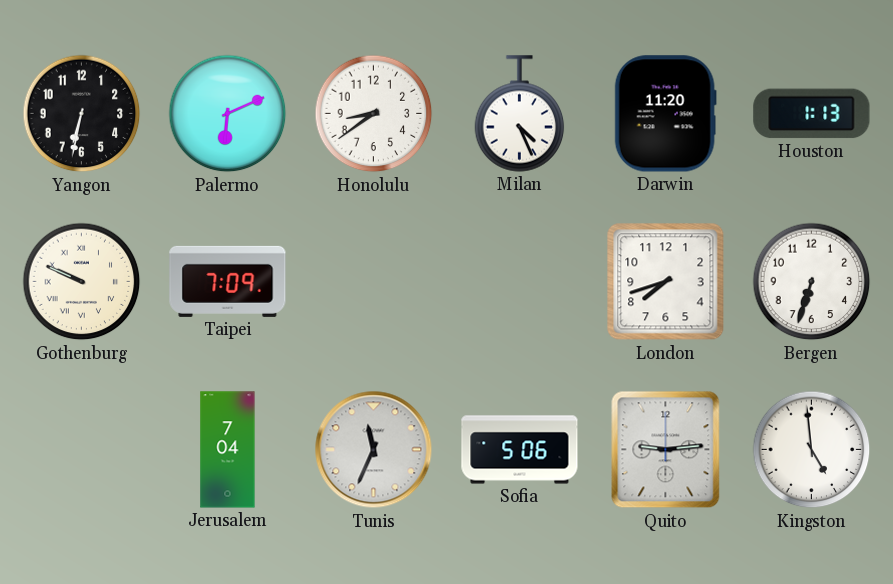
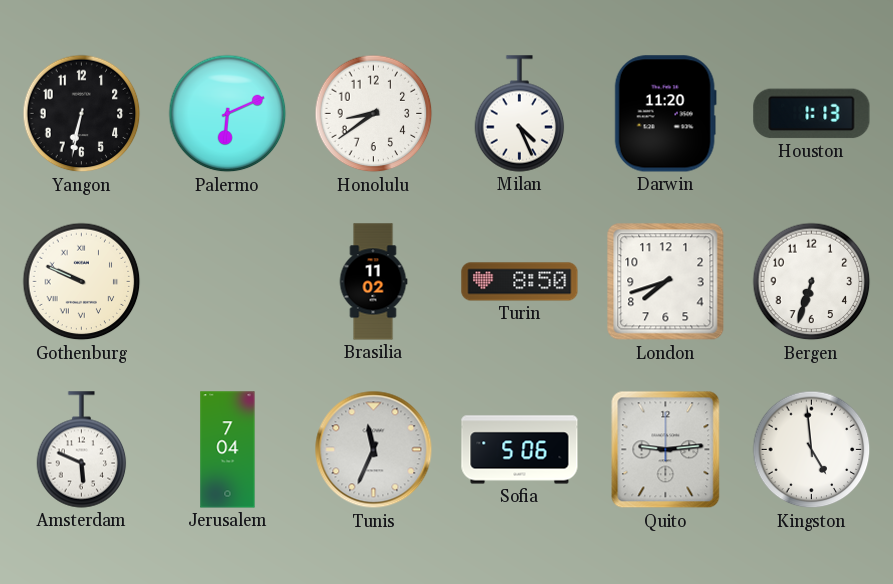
Taipei: 7:09 -> none
Brasilia: none -> 11:02
Turin: none -> 8:50
Amsterdam: none -> 5:49
